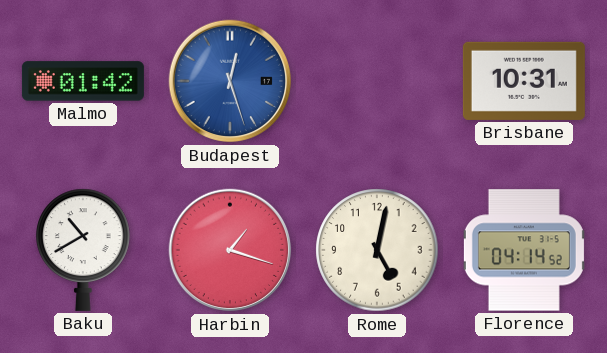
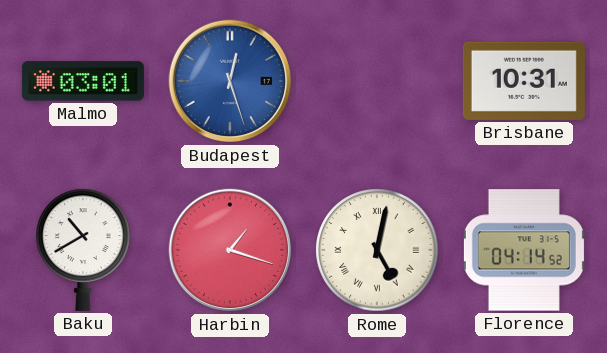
Malmo: 01:42 -> 03:01
Rome numerals: Arabic -> Roman
